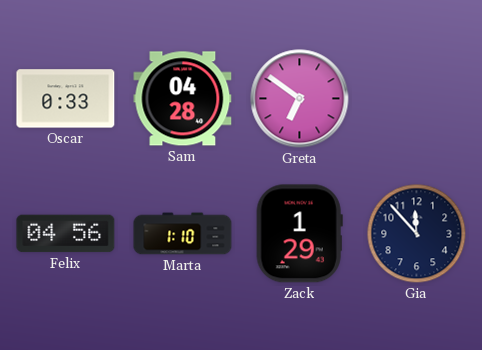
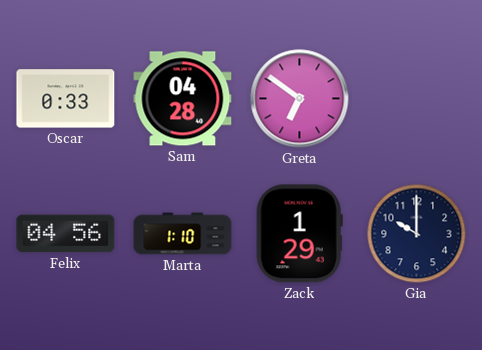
Gia: 11:53 -> 10:00
